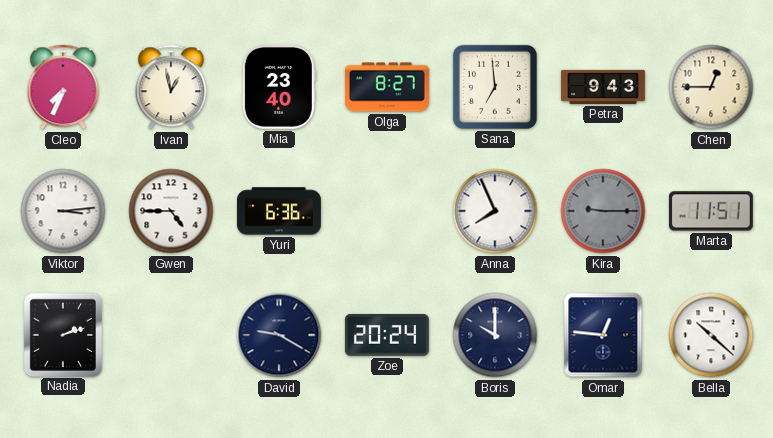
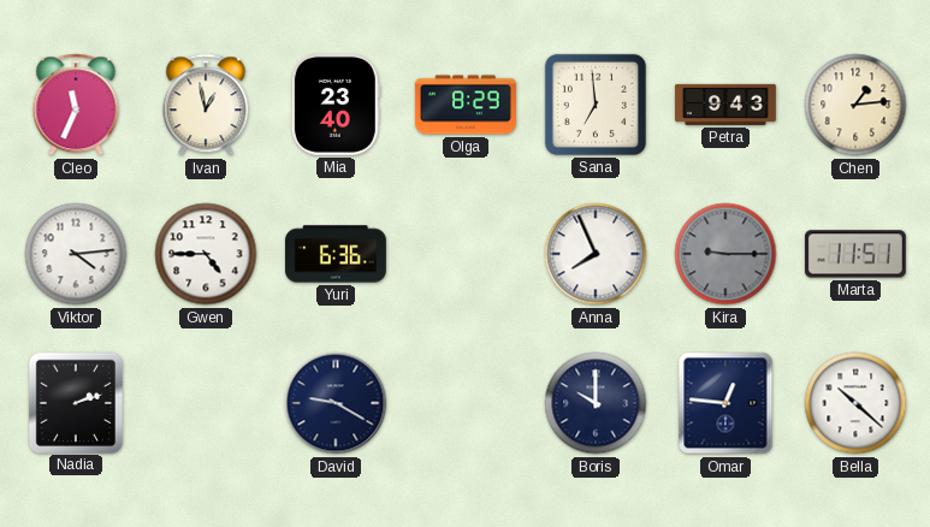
Cleo: 7:34 -> 11:34
Olga: 8:27 -> 8:29
Chen: 12:45 -> 1:14
Viktor: 3:14 -> 4:14
Zoe: 20:24 -> none
